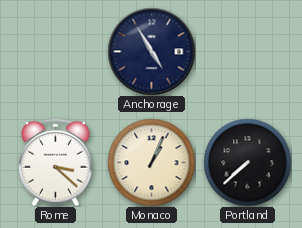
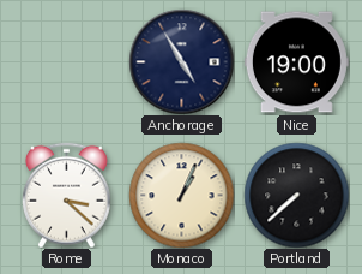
Nice: none -> 19:00
